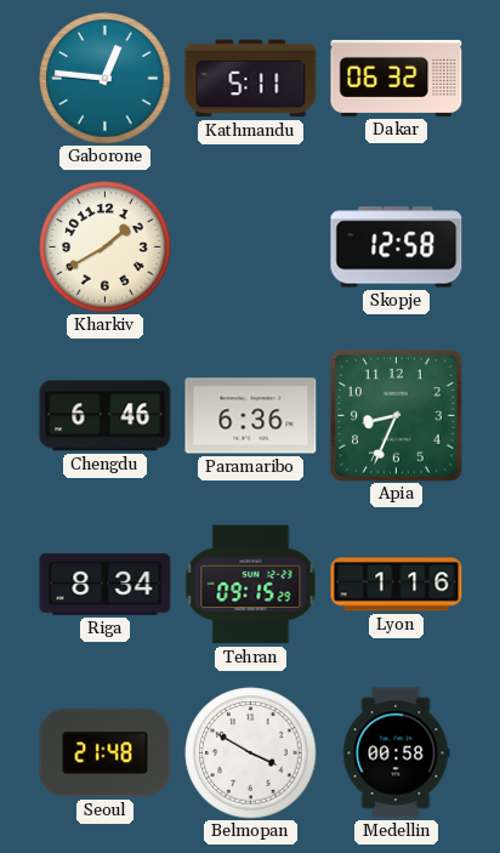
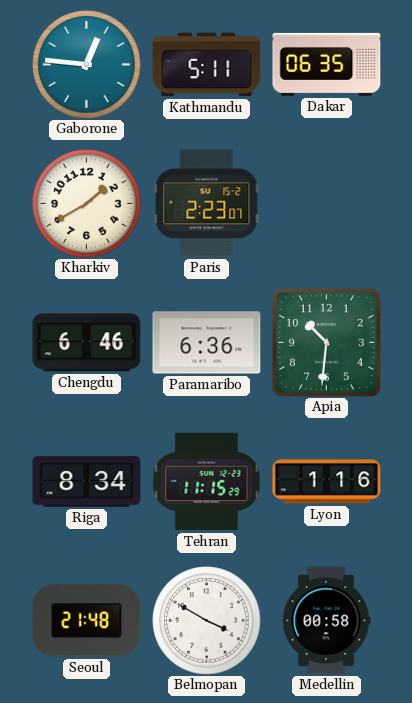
Dakar: 06:32 -> 06:35
Paris: none -> 2:23
Skopje: 12:58 -> none
Apia: 8:34 -> 10:31
Tehran: 09:15 -> 11:15
